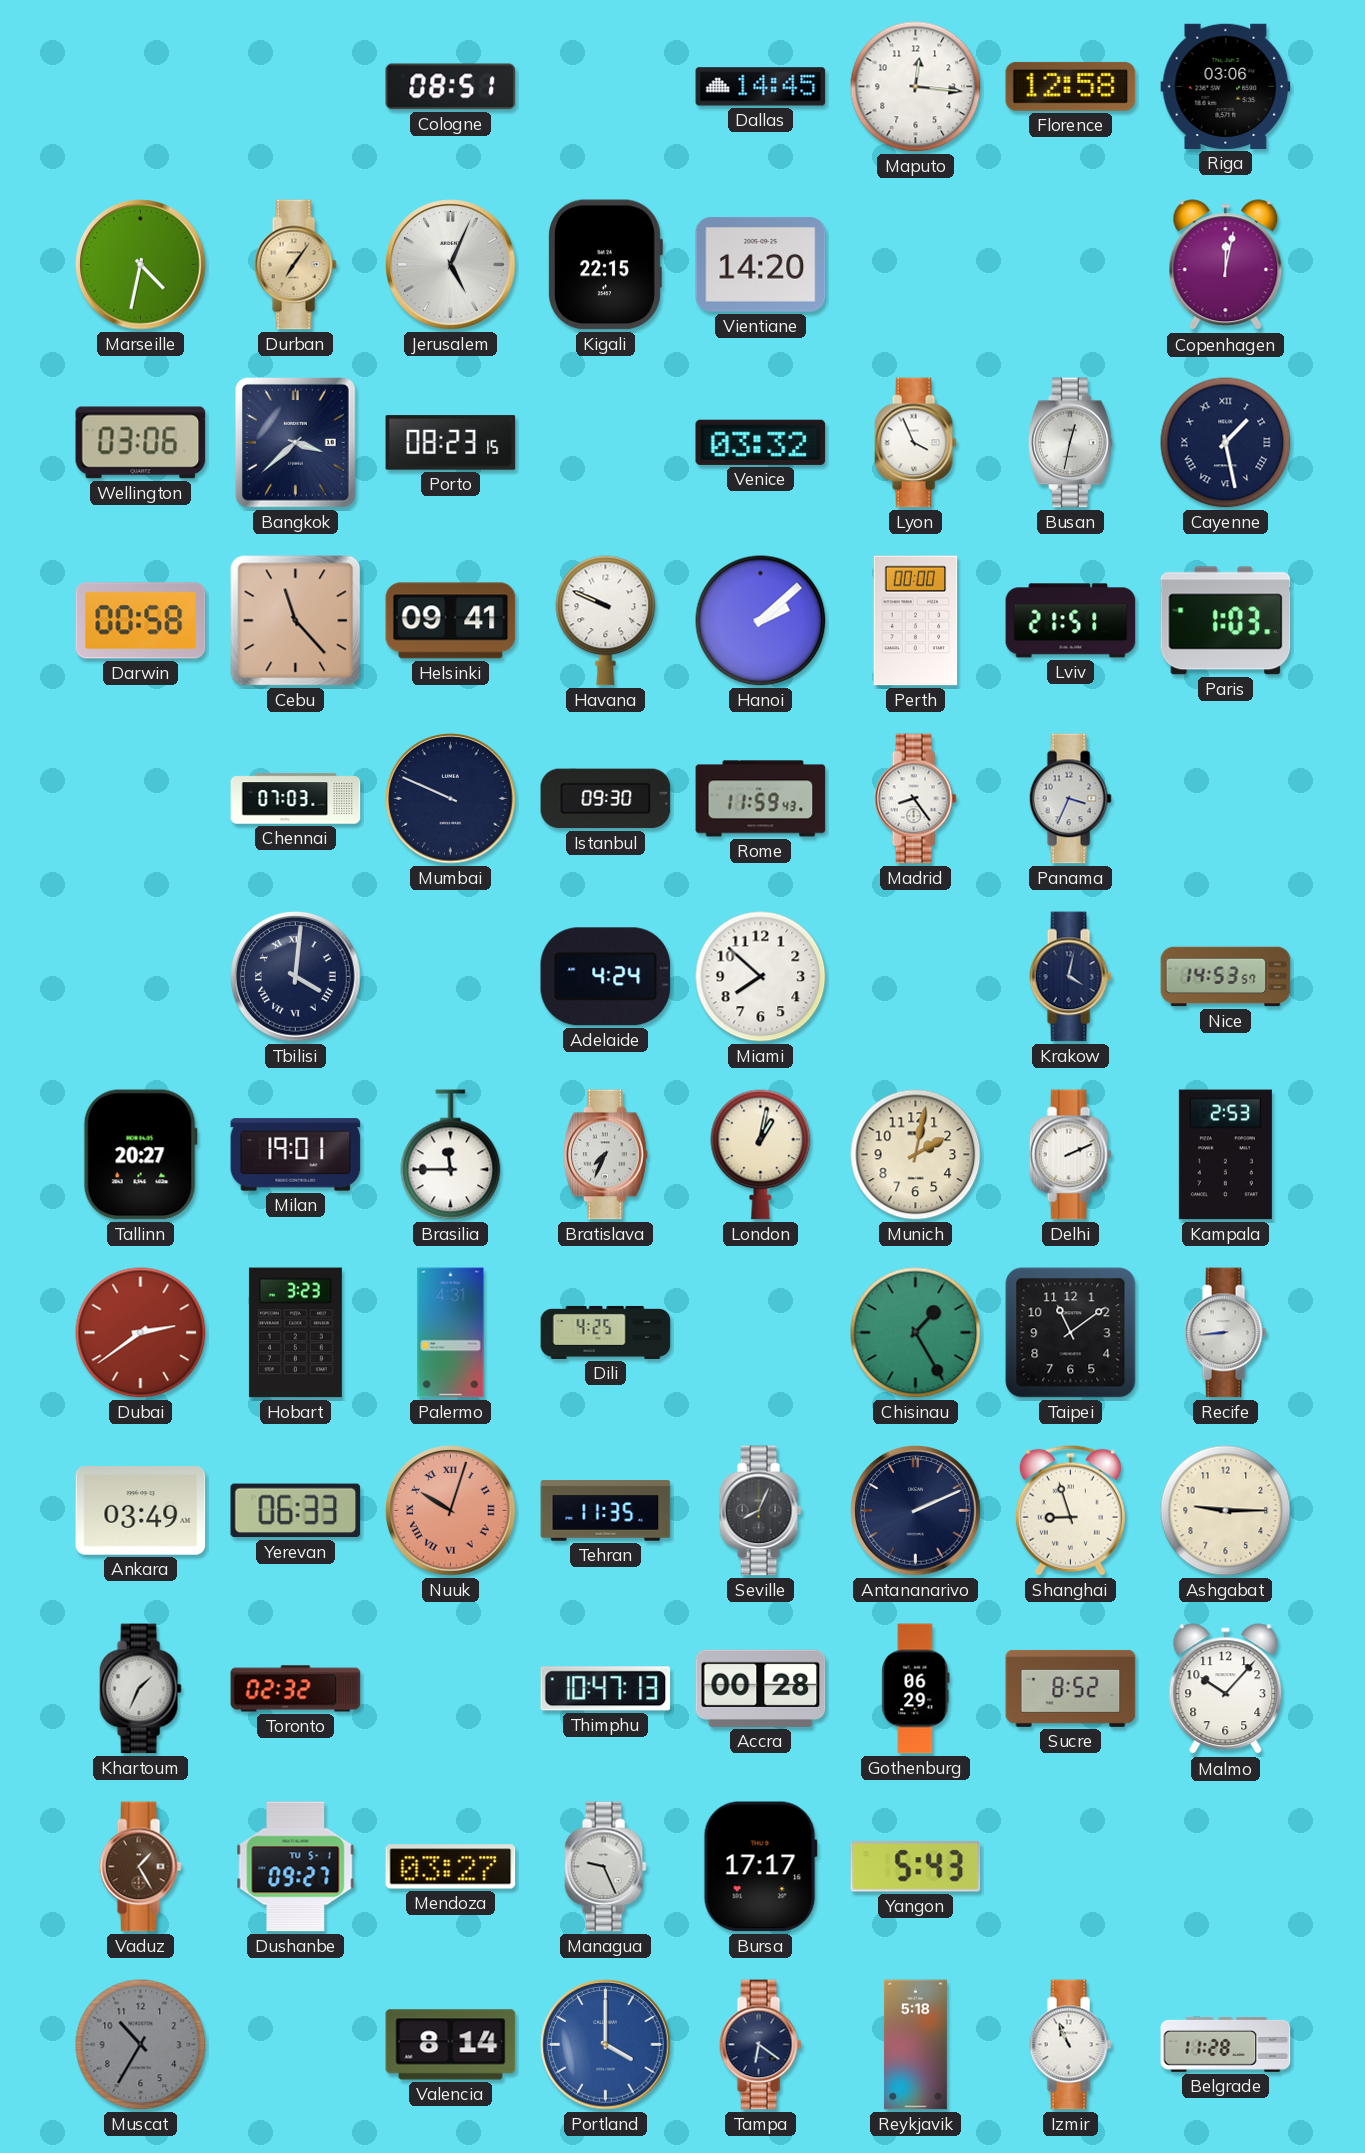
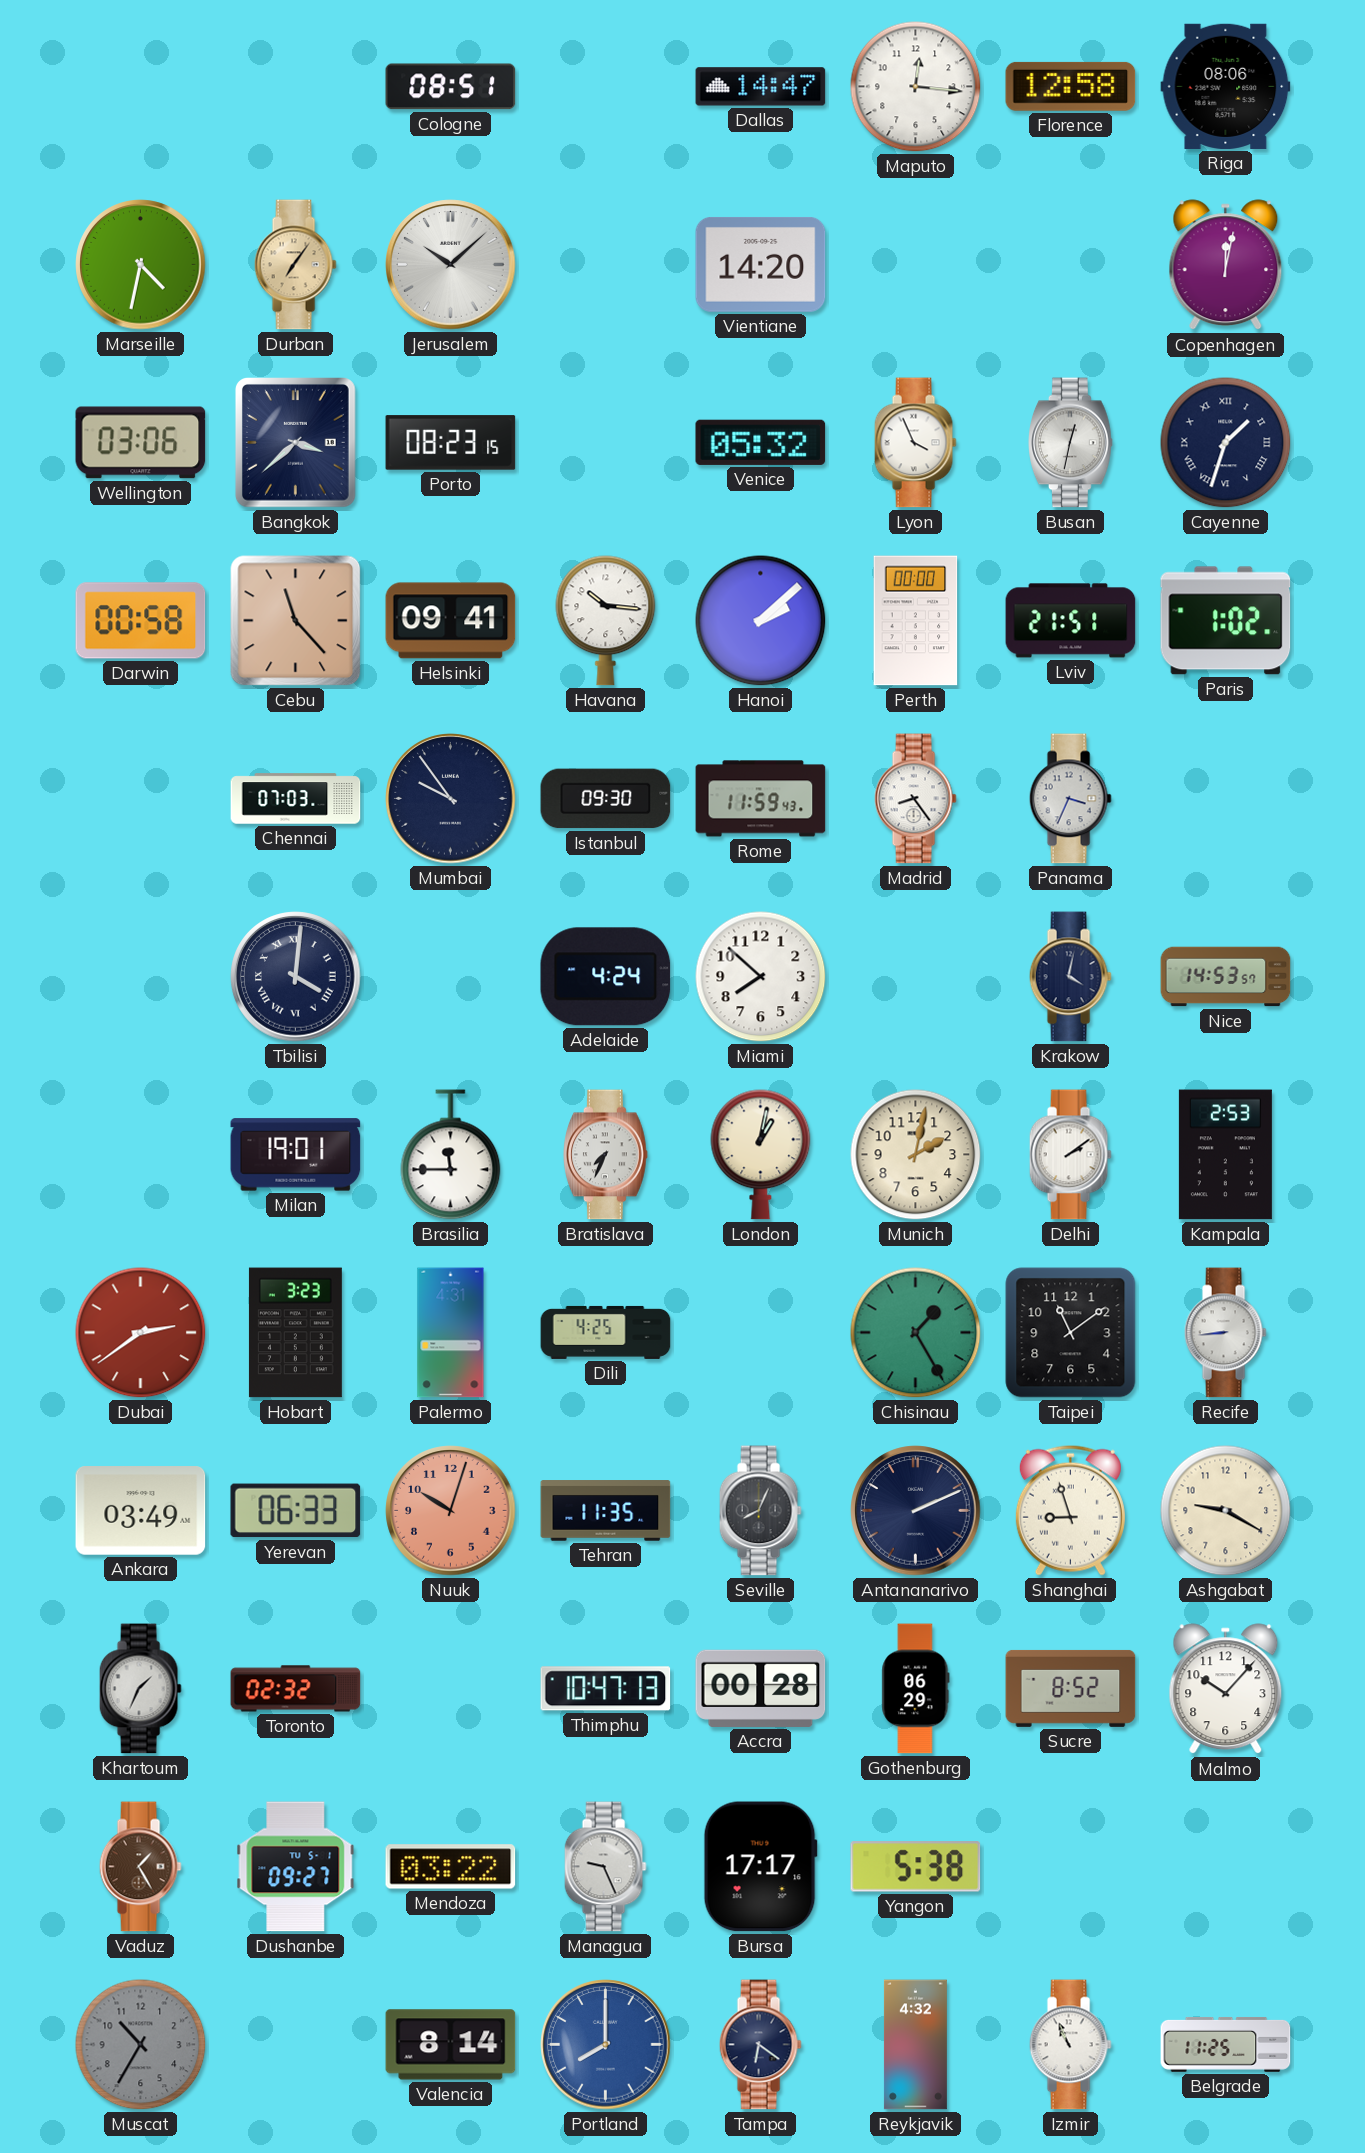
Dallas: 14:45 -> 14:47
Riga: 03:06 -> 08:06
Jerusalem: 5:04 -> 10:08
Kigali: 22:15 -> none
Venice: 03:32 -> 05:32
Cayenne: 1:28 -> 1:33
Havana: 9:49 -> 10:16
Paris: 1:03 -> 1:02
Mumbai: 9:49 -> 9:54
Tallinn: 20:27 -> none
Delhi: 2:11 -> 2:09
Nuuk numerals: Roman -> Arabic
Ashgabat: 9:15 -> 9:20
Mendoza: 03:27 -> 03:22
Yangon: 5:43 -> 5:38
Portland: 4:00 -> 8:00
Reykjavik: 5:18 -> 4:32
Belgrade: 11:28 -> 11:25
